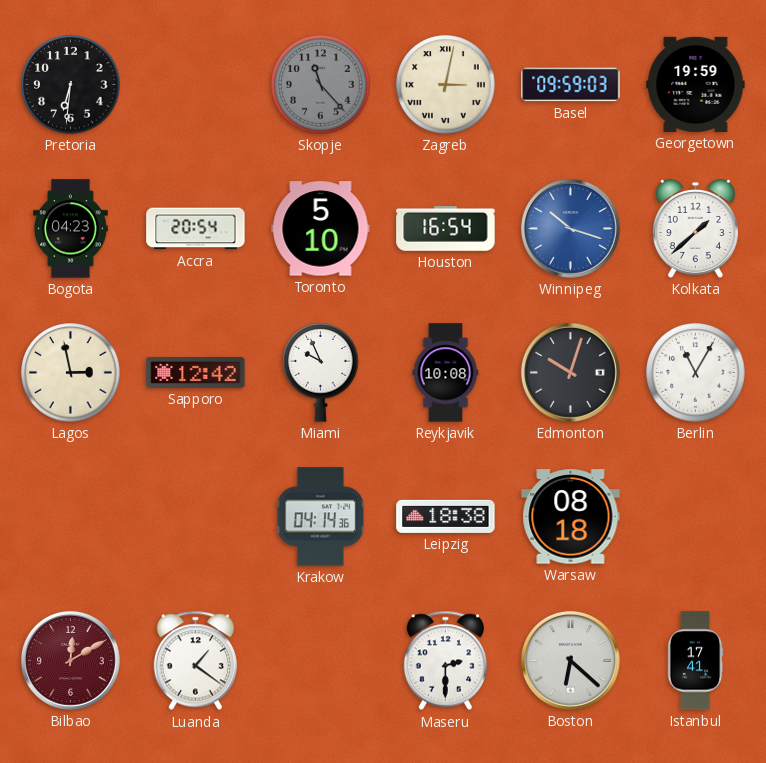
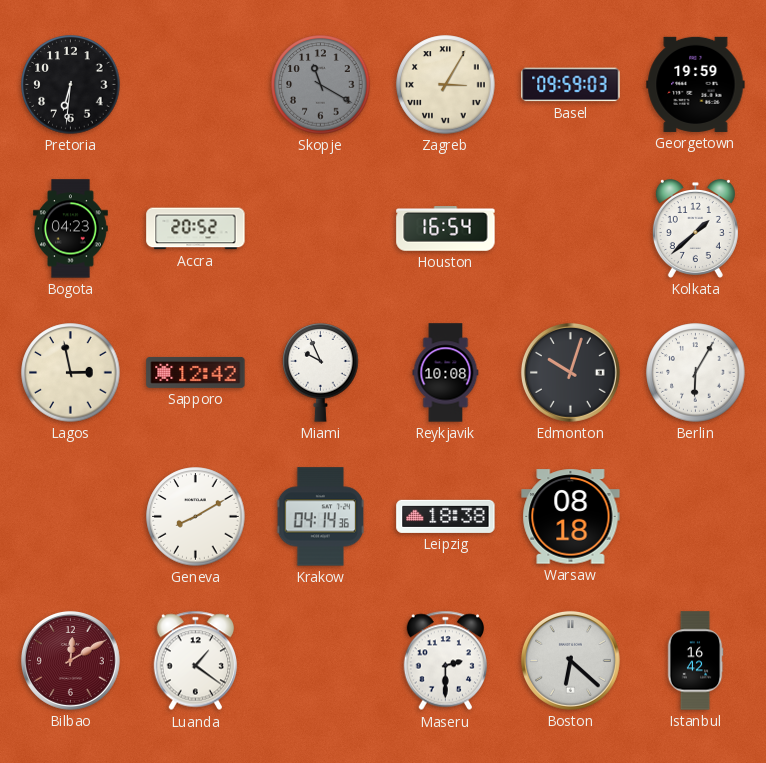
Skopje: 11:23 -> 11:20
Zagreb: 3:02 -> 3:05
Accra: 20:54 -> 20:52
Toronto: 5:10 -> none
Winnipeg: 10:18 -> none
Berlin: 11:05 -> 6:05
Geneva: none -> 8:10
Istanbul: 17:41 -> 16:42
